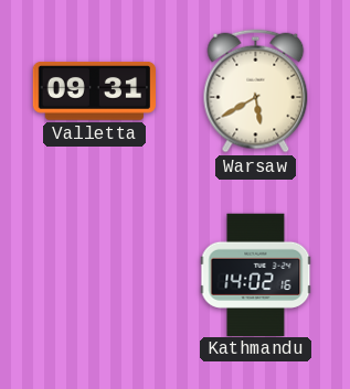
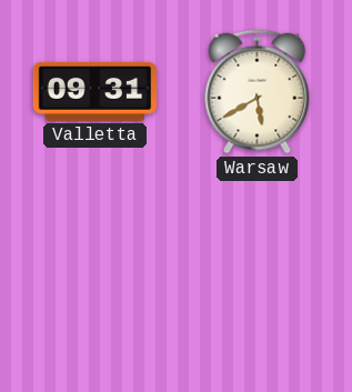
Kathmandu: 14:02 -> none
